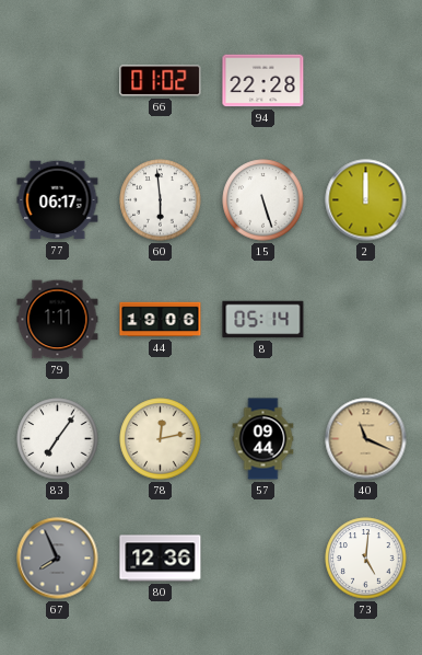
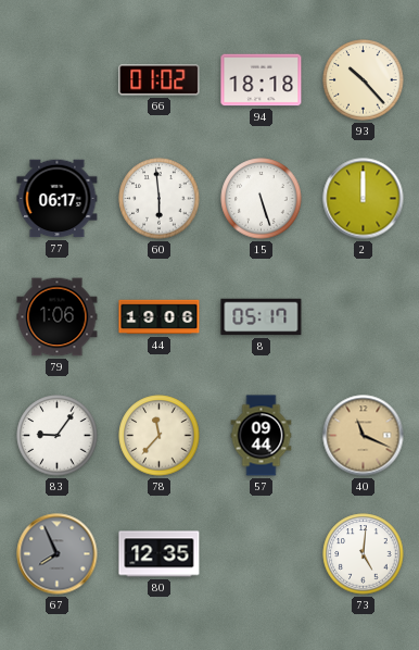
94: 22:28 -> 18:18
93: none -> 10:23
79: 1:11 -> 1:06
8: 05:14 -> 05:17
83: 7:06 -> 9:06
78: 12:13 -> 11:37
80: 12:36 -> 12:35
